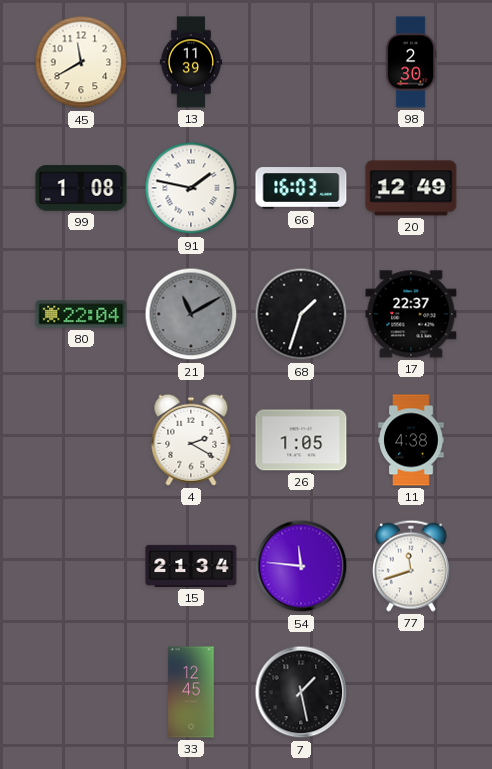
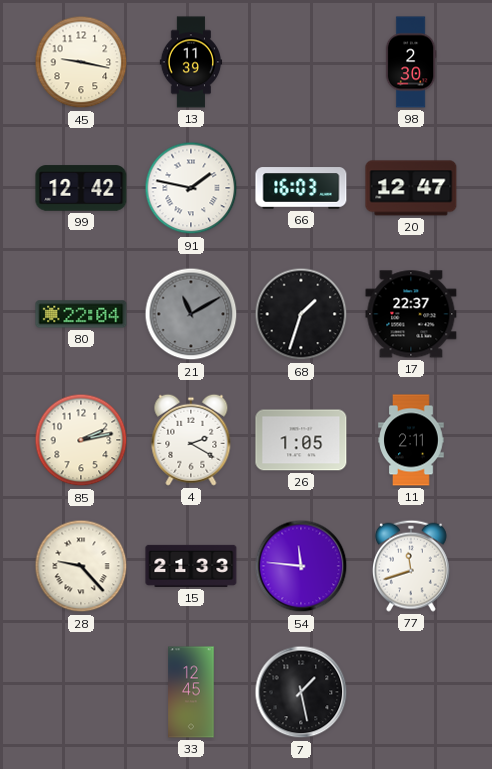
45: 11:40 -> 9:17
99: 1:08 -> 12:42
20: 12:49 -> 12:47
85: none -> 2:13
11: 4:38 -> 2:11
28: none -> 9:23
15: 21:34 -> 21:33
